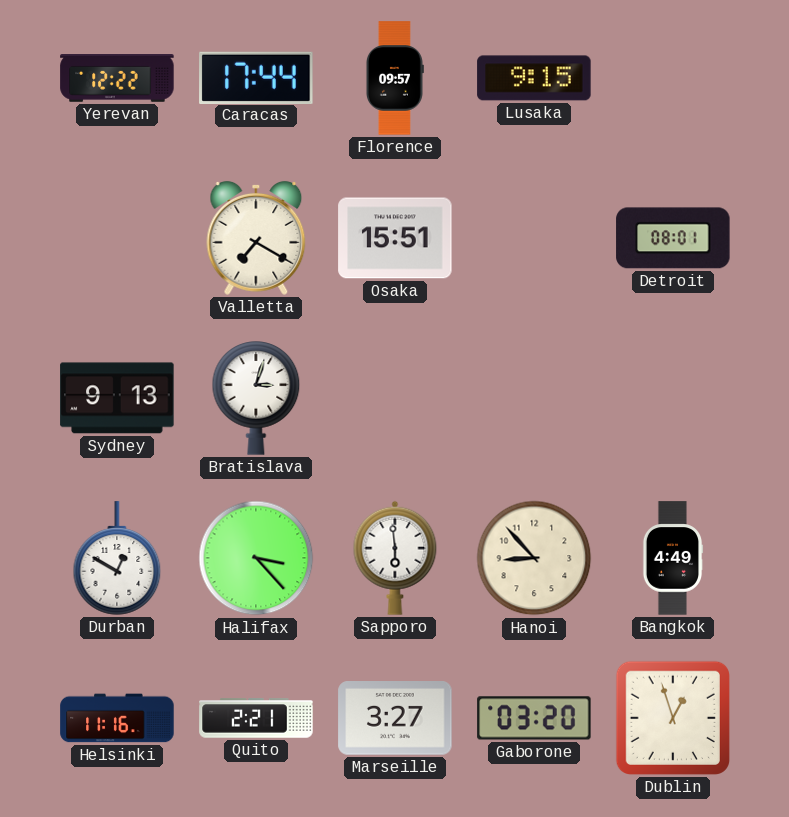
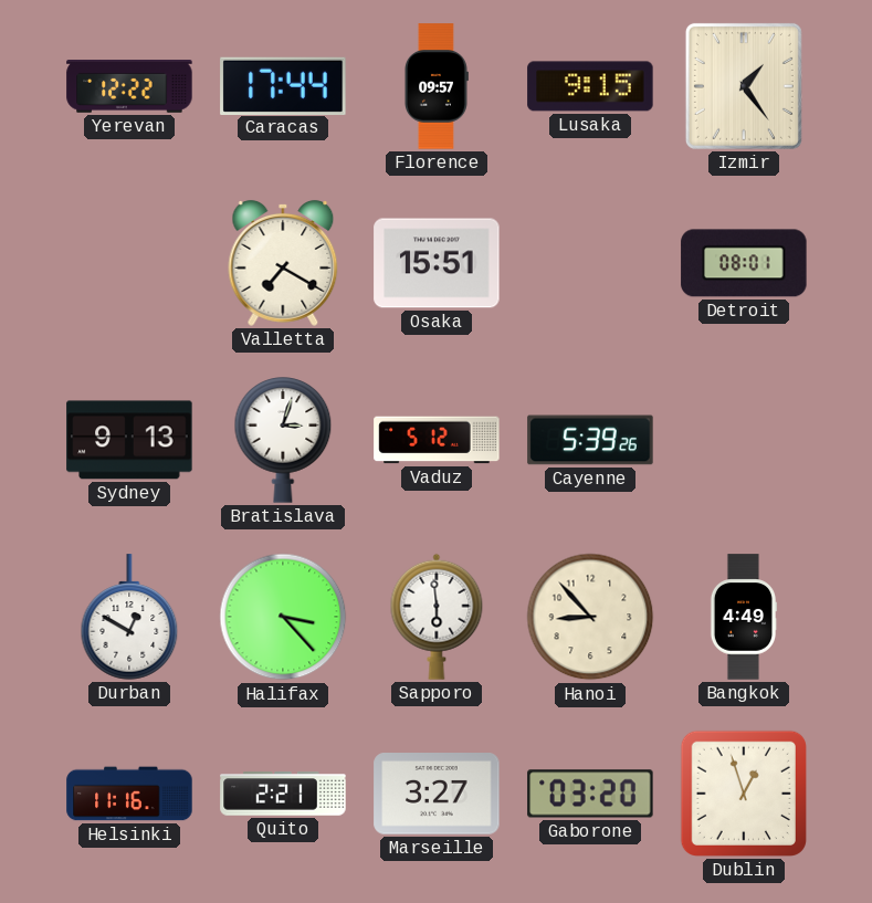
Izmir: none -> 1:24
Vaduz: none -> 5:12
Cayenne: none -> 5:39
